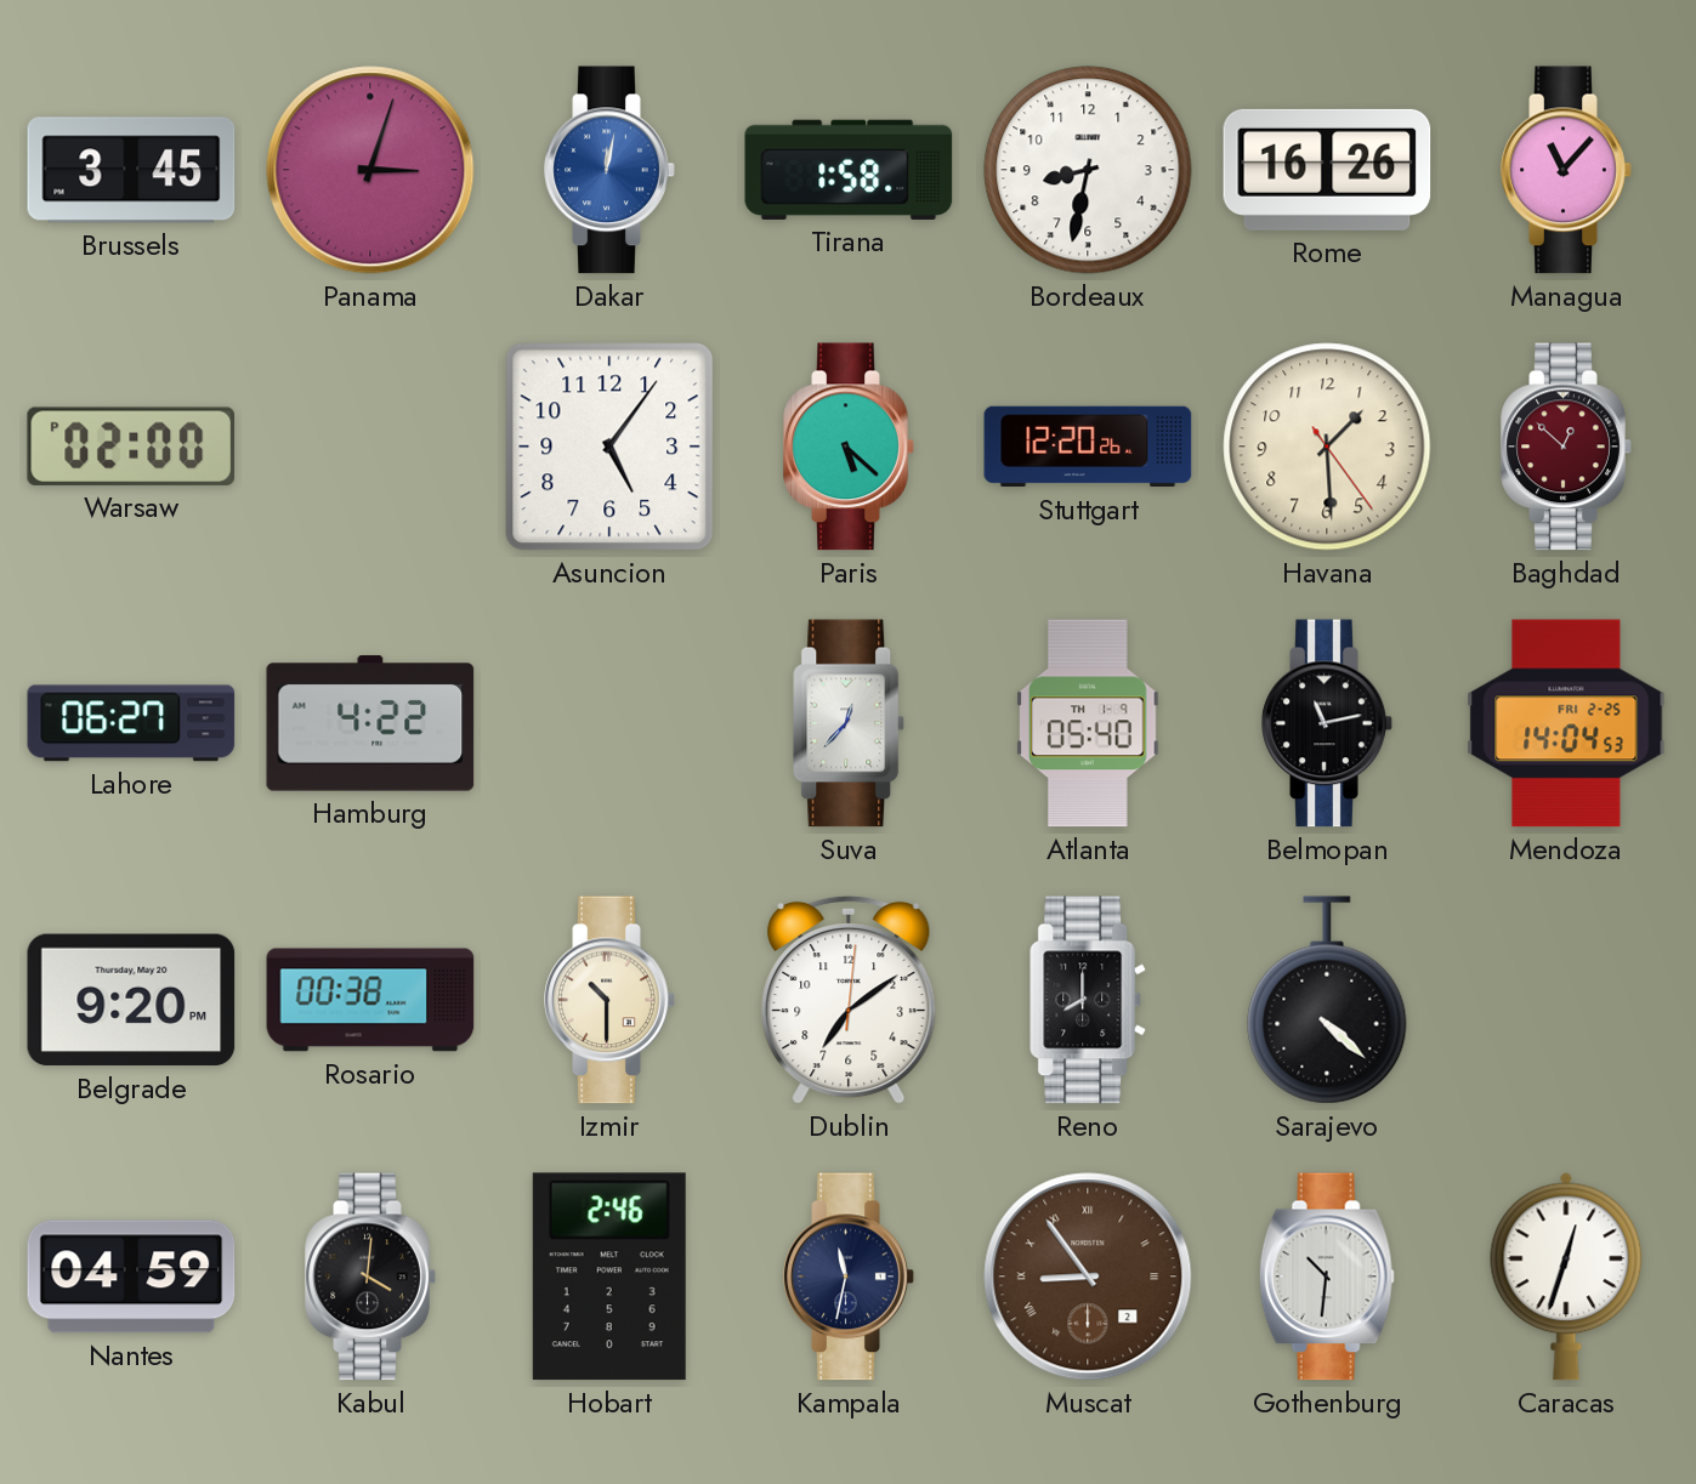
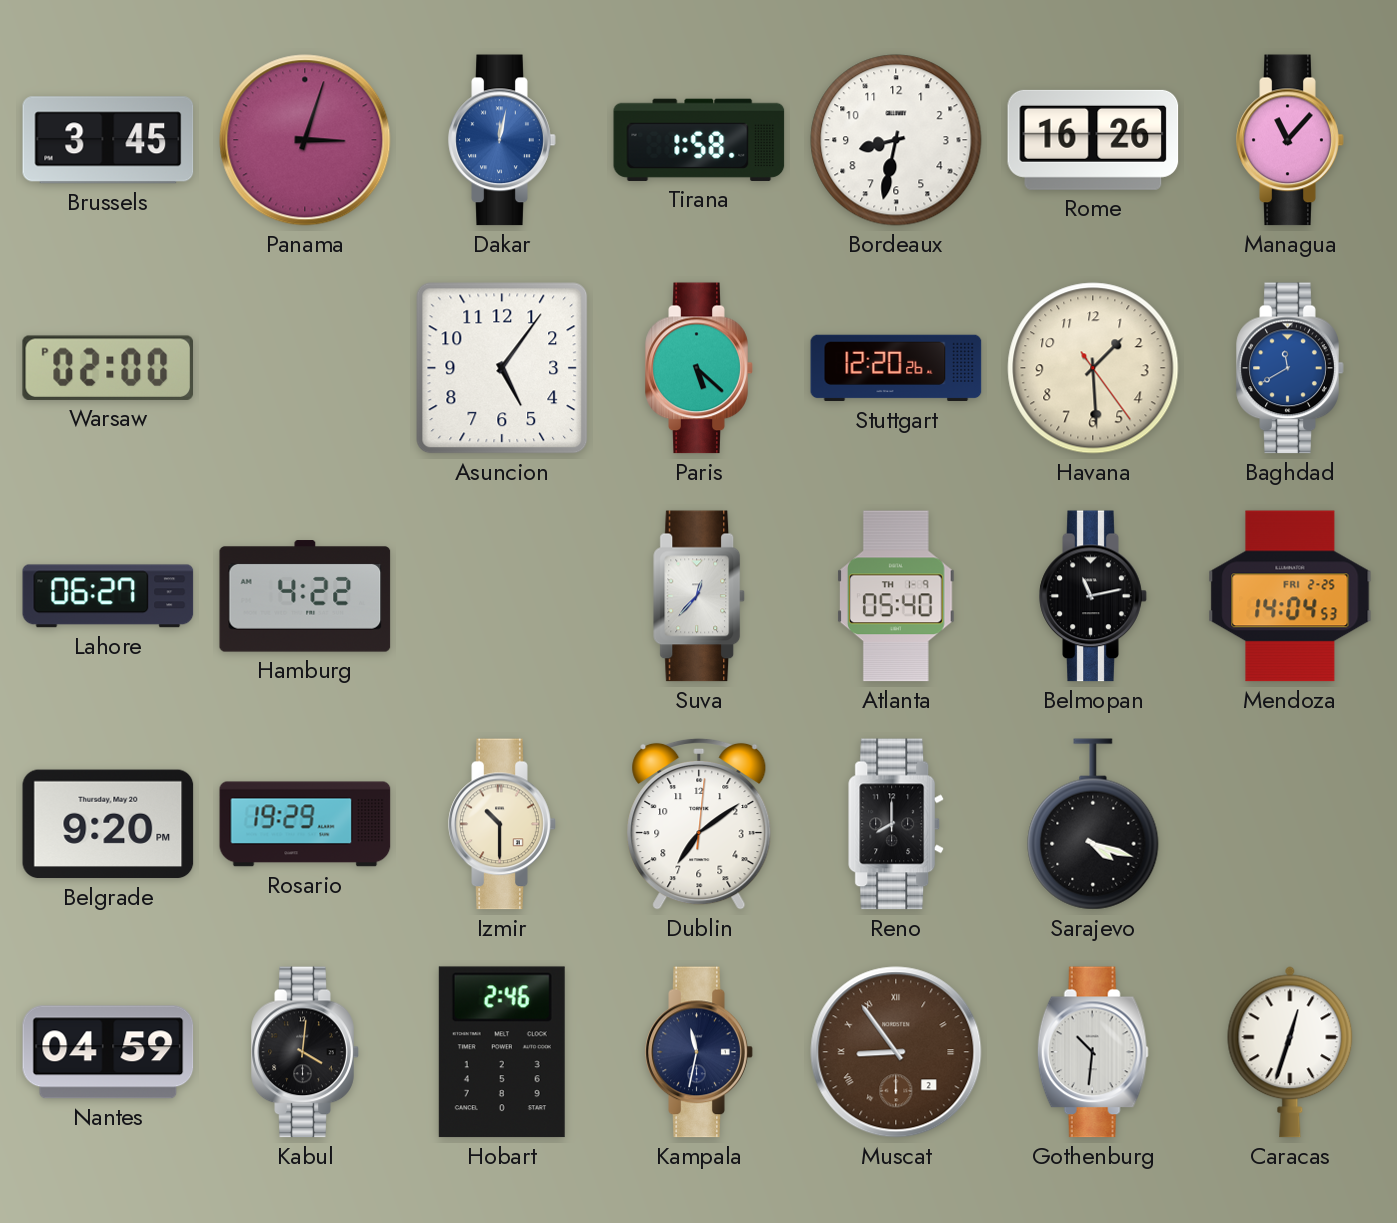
Baghdad: 12:52 -> 11:40
Baghdad dial: burgundy -> blue
Rosario: 00:38 -> 19:29
Sarajevo: 4:22 -> 4:18
